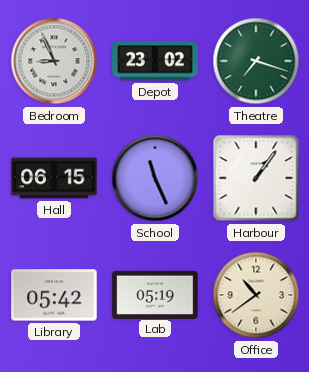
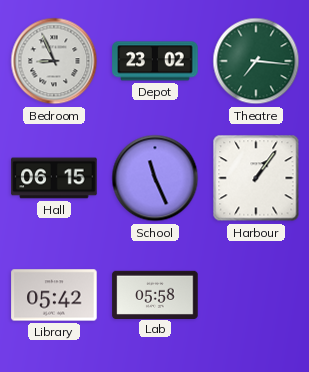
Theatre: 7:18 -> 7:16
Lab: 05:19 -> 05:58
Office: 10:39 -> none
